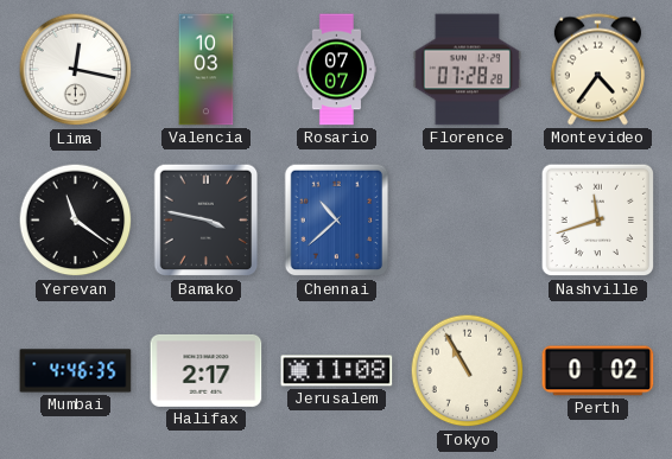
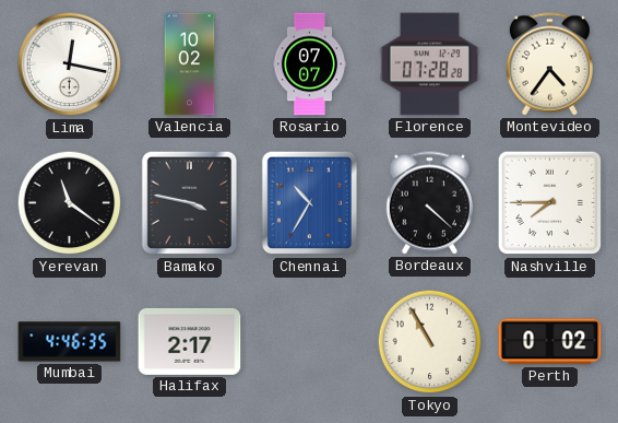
Valencia: 10:03 -> 10:02
Chennai: 10:38 -> 10:35
Bordeaux: none -> 4:22
Nashville: 11:42 -> 7:45
Jerusalem: 11:08 -> none
